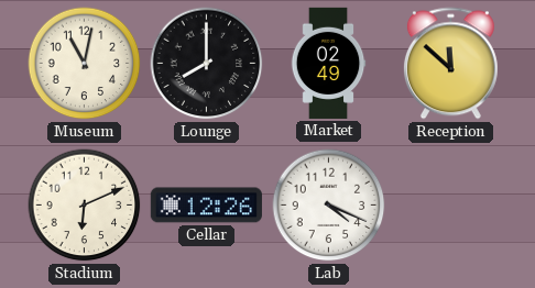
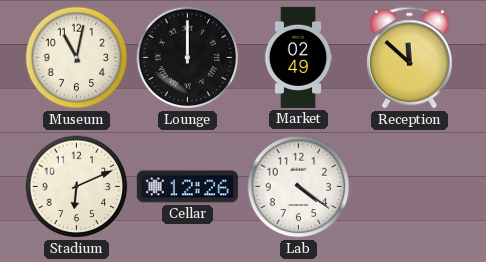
Lounge: 8:00 -> 12:00
Lab: 4:19 -> 4:21
